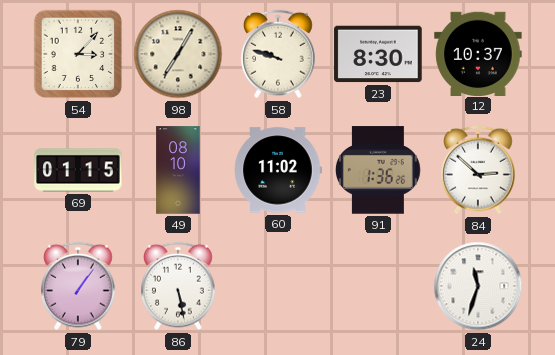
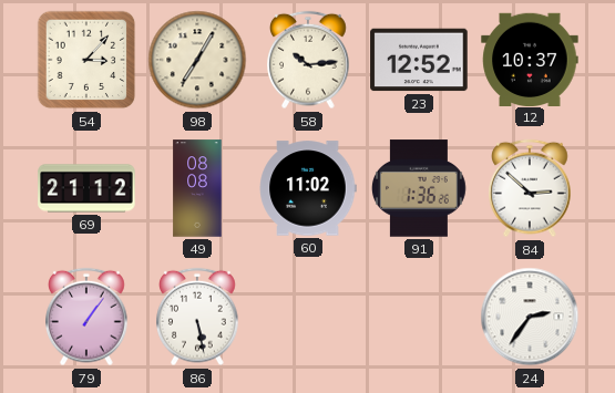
58: 9:48 -> 10:14
23: 8:30 -> 12:52
69: 01:15 -> 21:12
49: 08:10 -> 08:08
24: 11:33 -> 2:36
